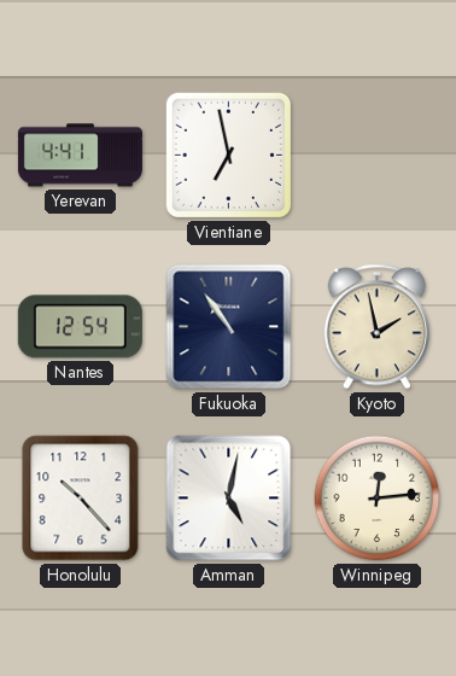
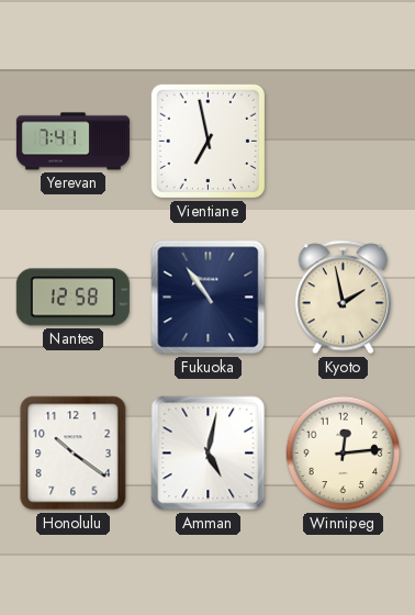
Yerevan: 4:41 -> 7:41
Nantes: 12:54 -> 12:58
Honolulu: 10:23 -> 10:21
